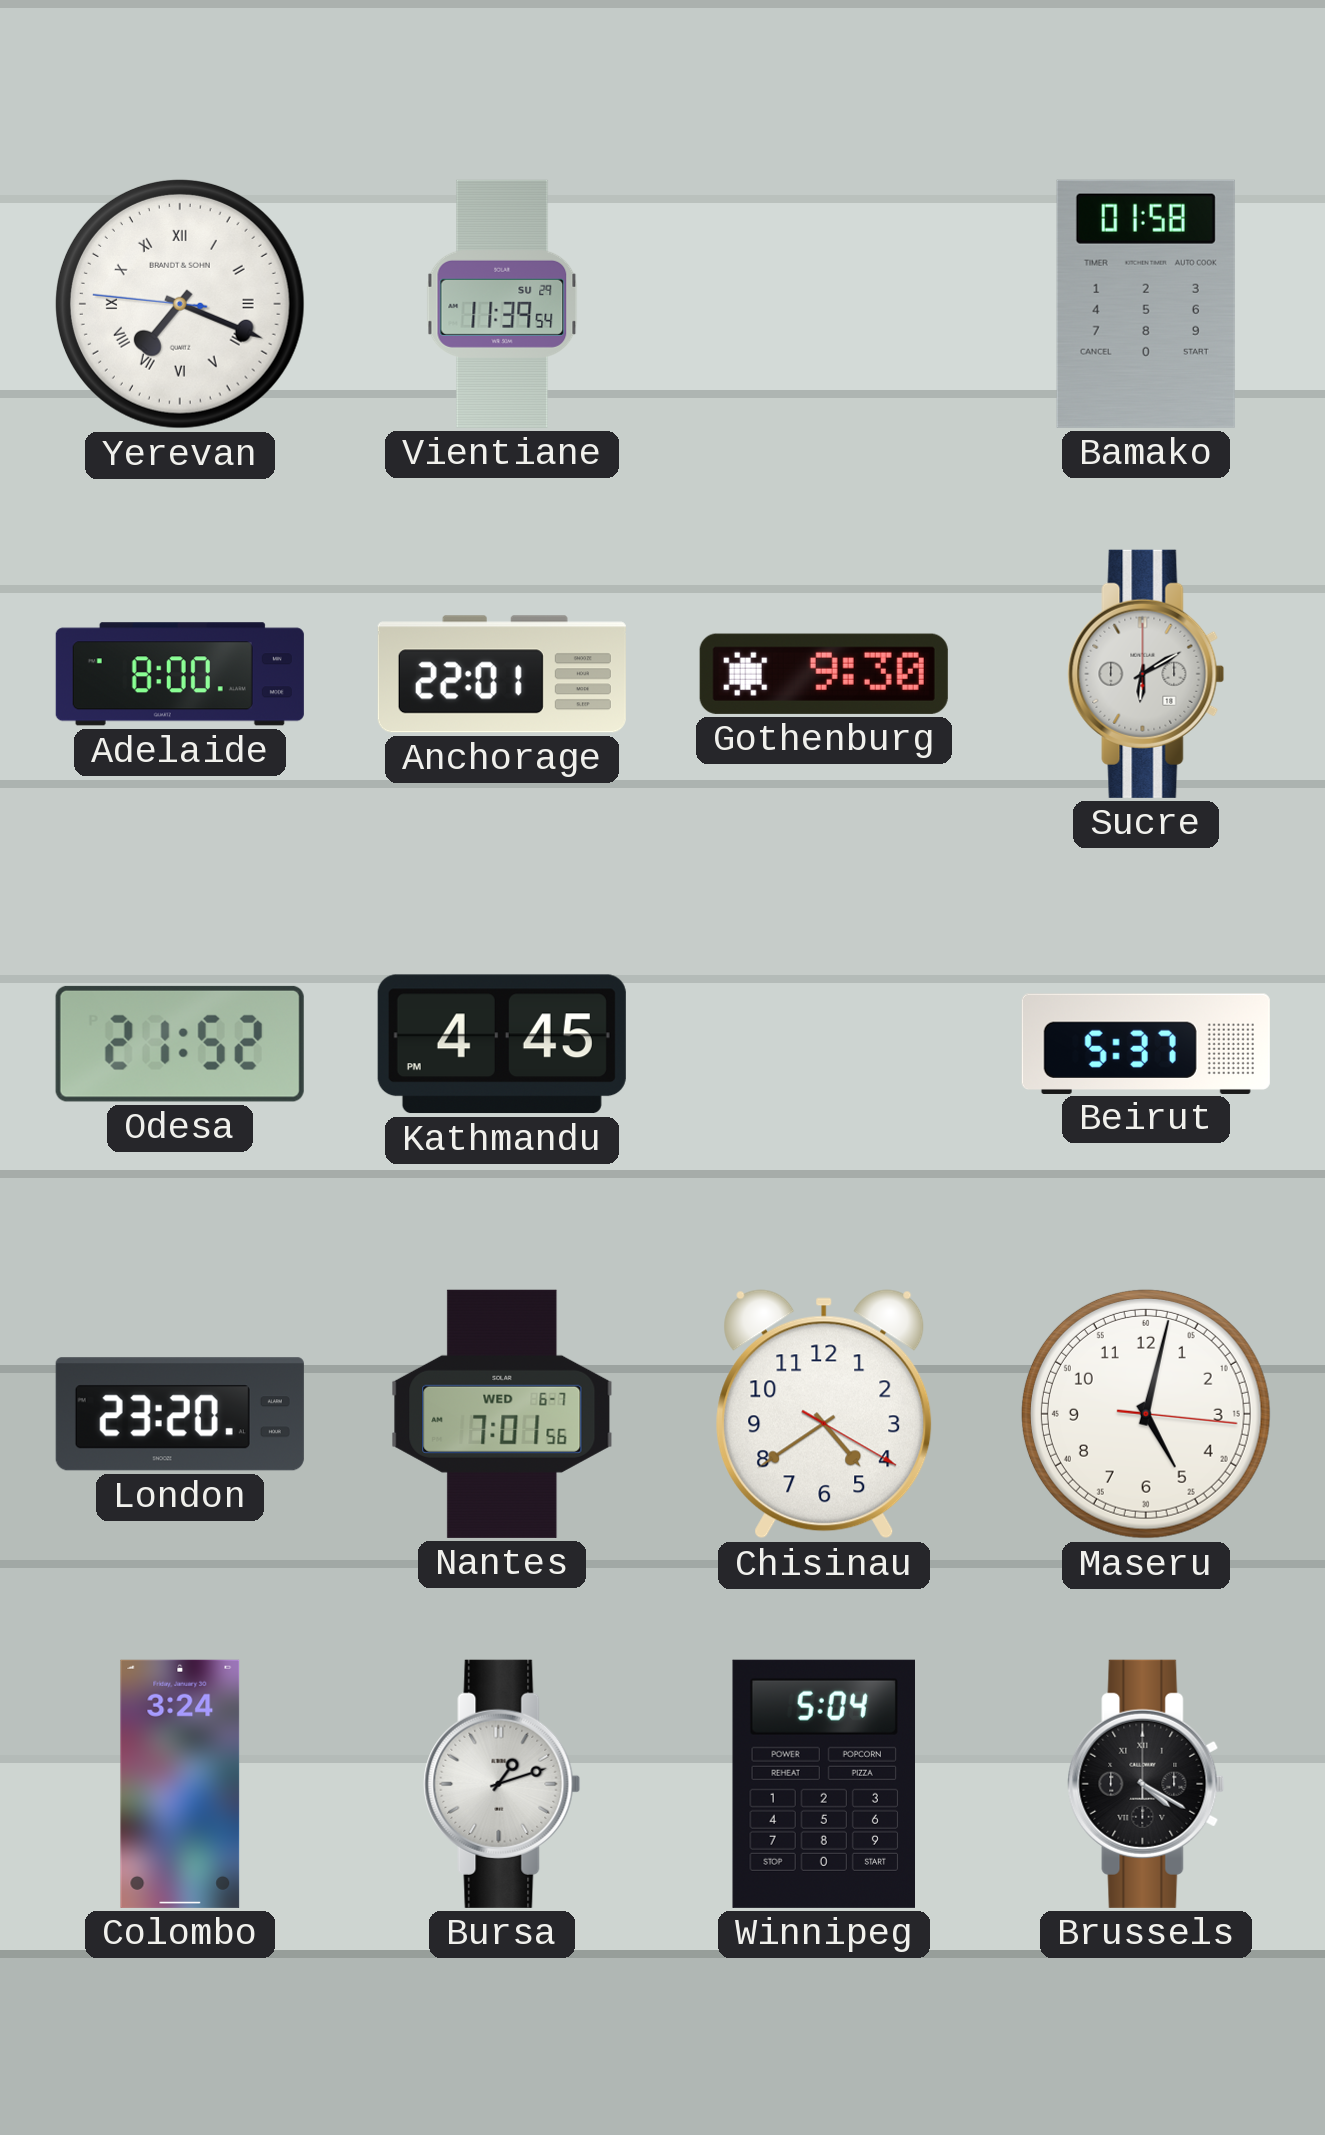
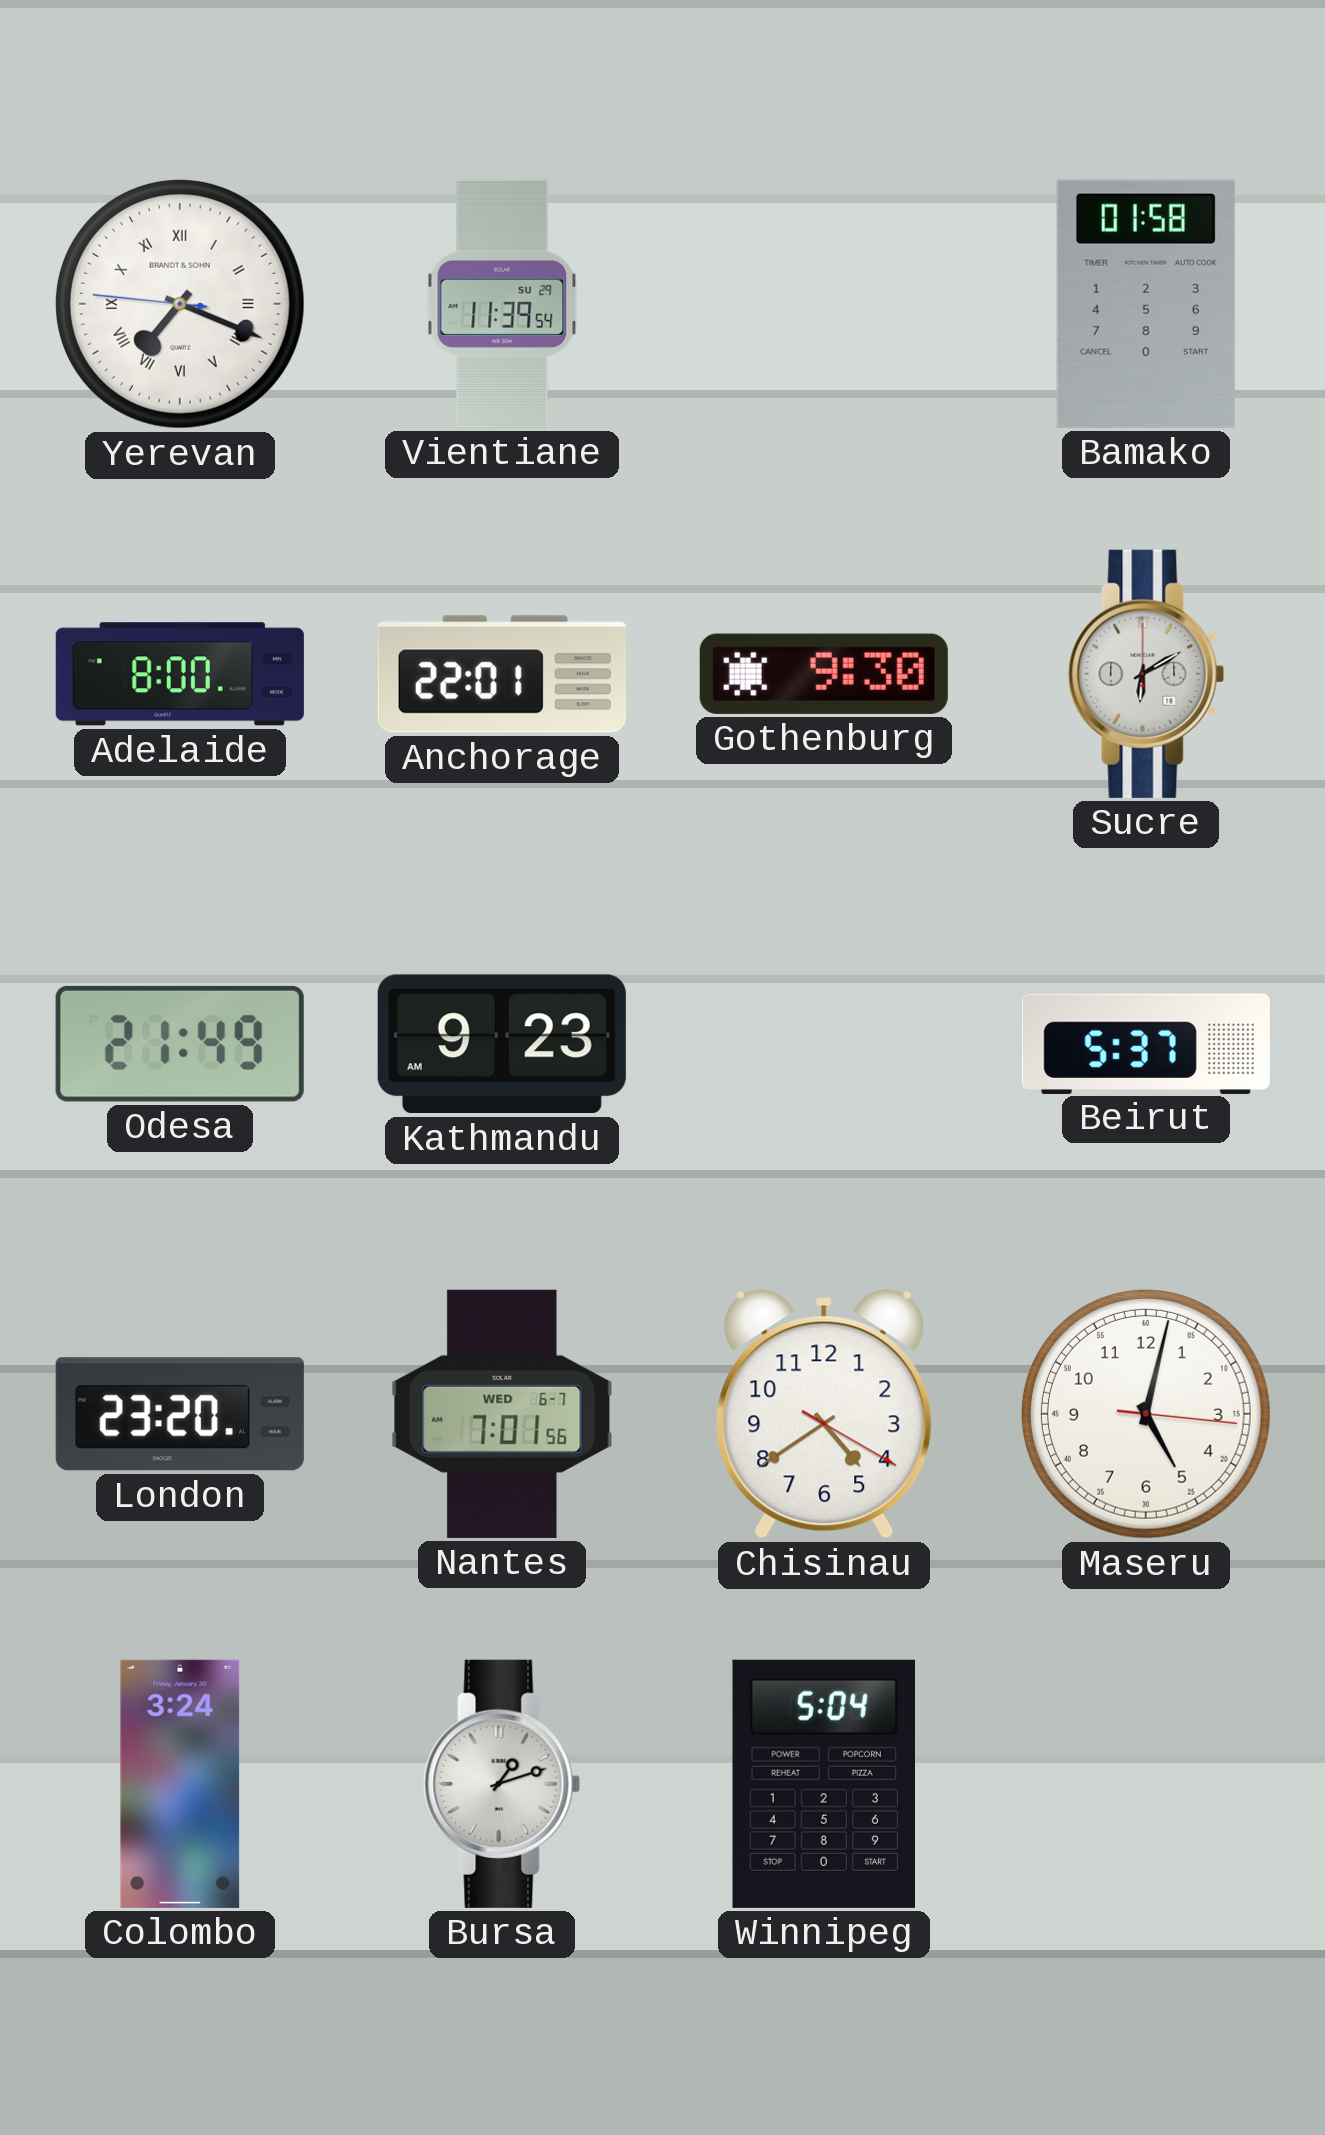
Odesa: 21:52 -> 21:49
Kathmandu: 4:45 -> 9:23
Brussels: 4:20 -> none
